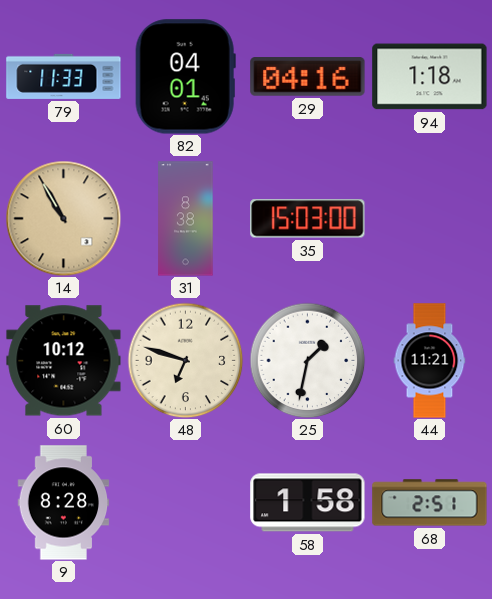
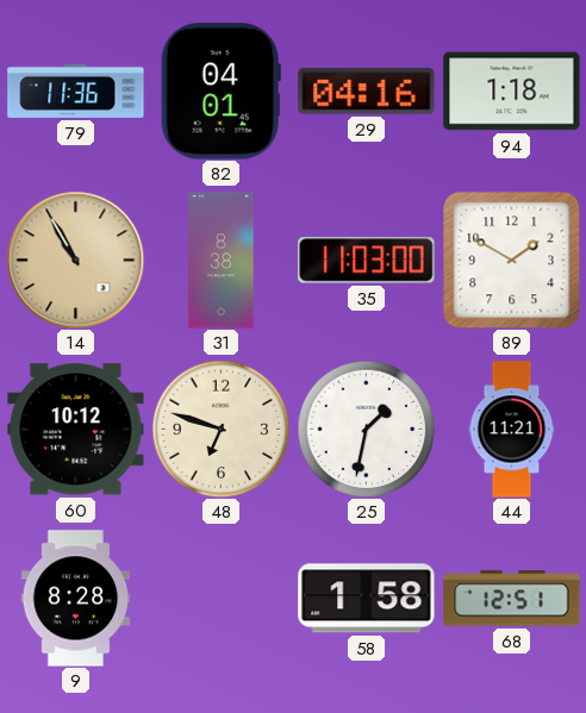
79: 11:33 -> 11:36
35: 15:03 -> 11:03
89: none -> 1:50
68: 2:51 -> 12:51
